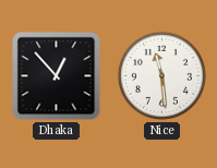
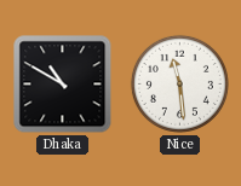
Dhaka: 12:53 -> 10:50
